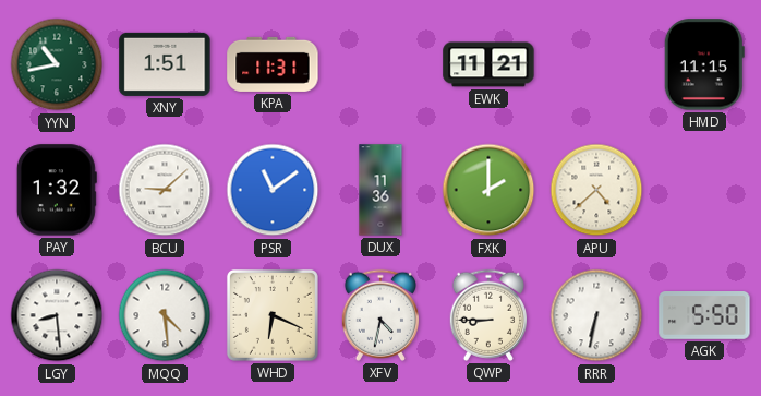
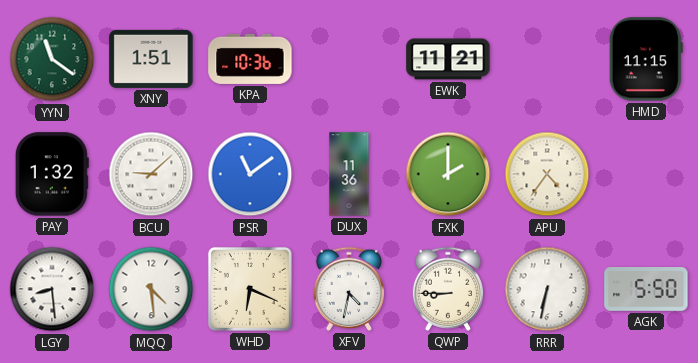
YYN: 10:43 -> 11:21
KPA: 11:31 -> 10:36
APU: 4:38 -> 4:36
